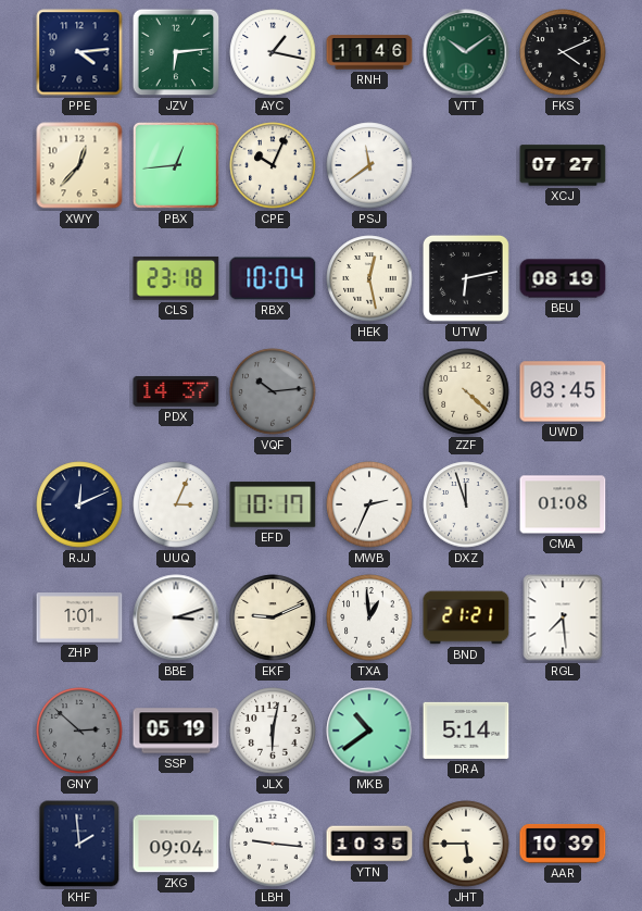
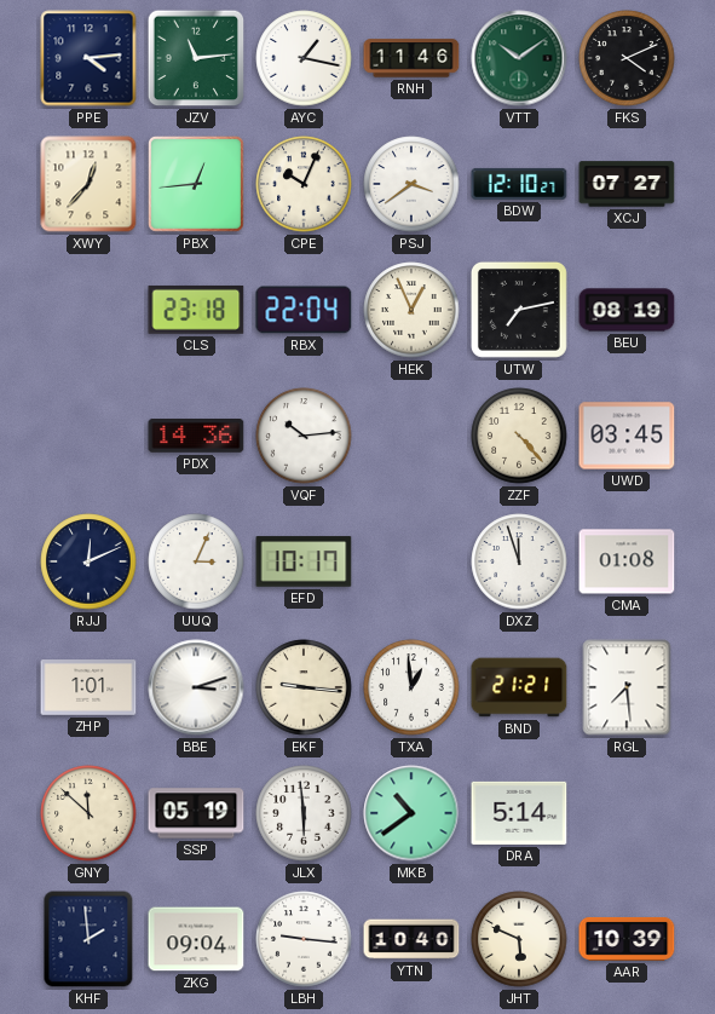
JZV: 6:14 -> 11:14
PSJ: 11:39 -> 3:39
BDW: none -> 12:10
RBX: 10:04 -> 22:04
HEK: 12:28 -> 12:56
UTW: 6:13 -> 7:13
PDX: 14:37 -> 14:36
VQF dial: grey -> white
ZZF: 4:22 -> 4:23
MWB: 2:34 -> none
EKF: 9:11 -> 9:16
GNY: 2:52 -> 11:52
GNY dial: grey -> cream
JLX: 6:02 -> 5:59
YTN: 10:35 -> 10:40
JHT: 5:45 -> 5:49
